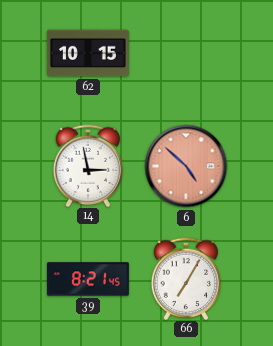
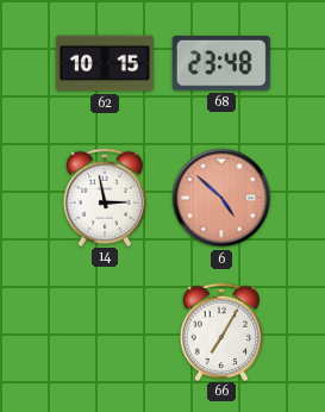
68: none -> 23:48
39: 8:21 -> none
